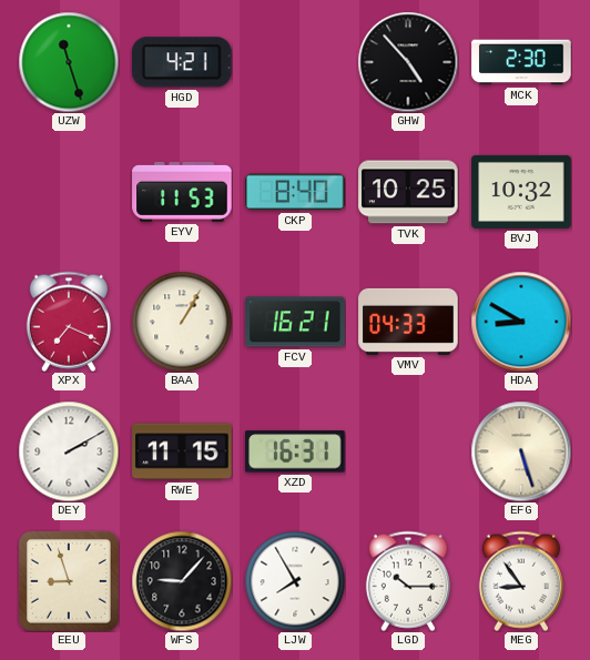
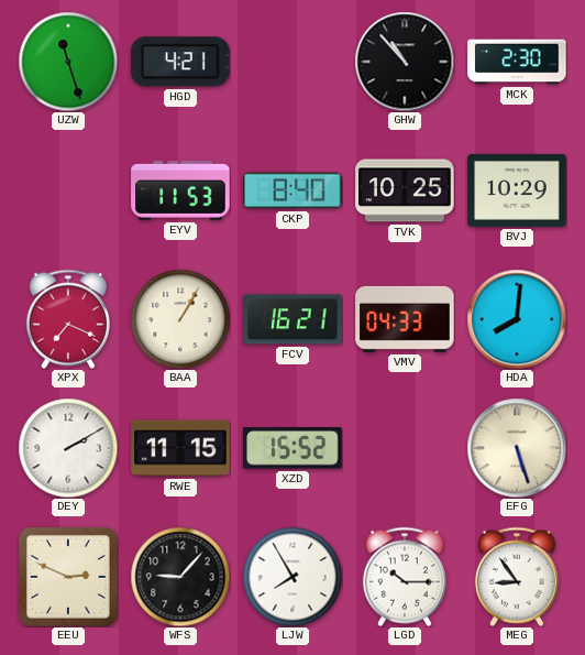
GHW: 4:53 -> 10:53
BVJ: 10:32 -> 10:29
HDA: 8:50 -> 8:01
XZD: 16:31 -> 15:52
EEU: 8:57 -> 2:49
